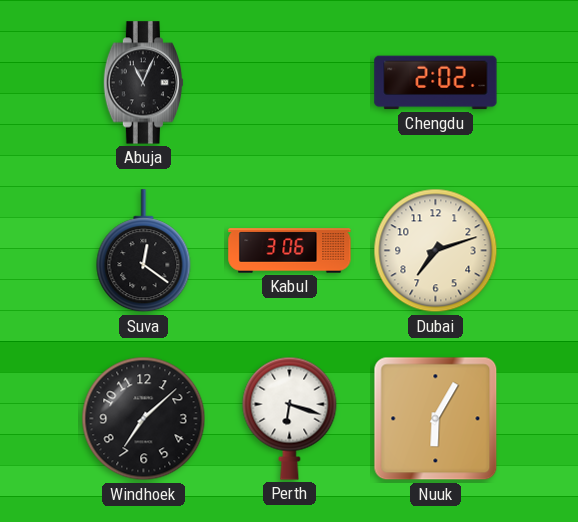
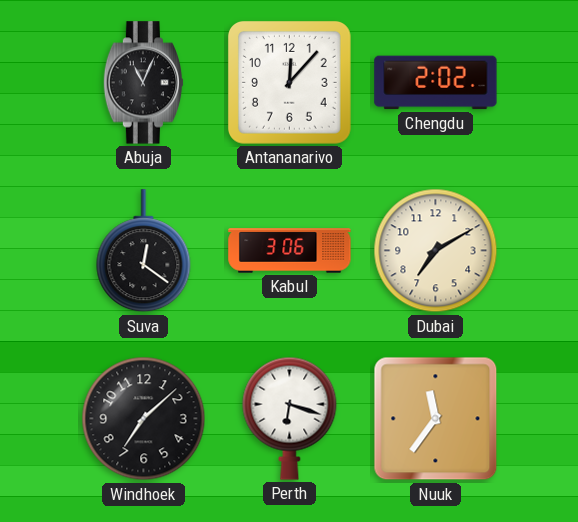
Antananarivo: none -> 12:07
Dubai: 7:12 -> 7:10
Nuuk: 6:05 -> 11:36
